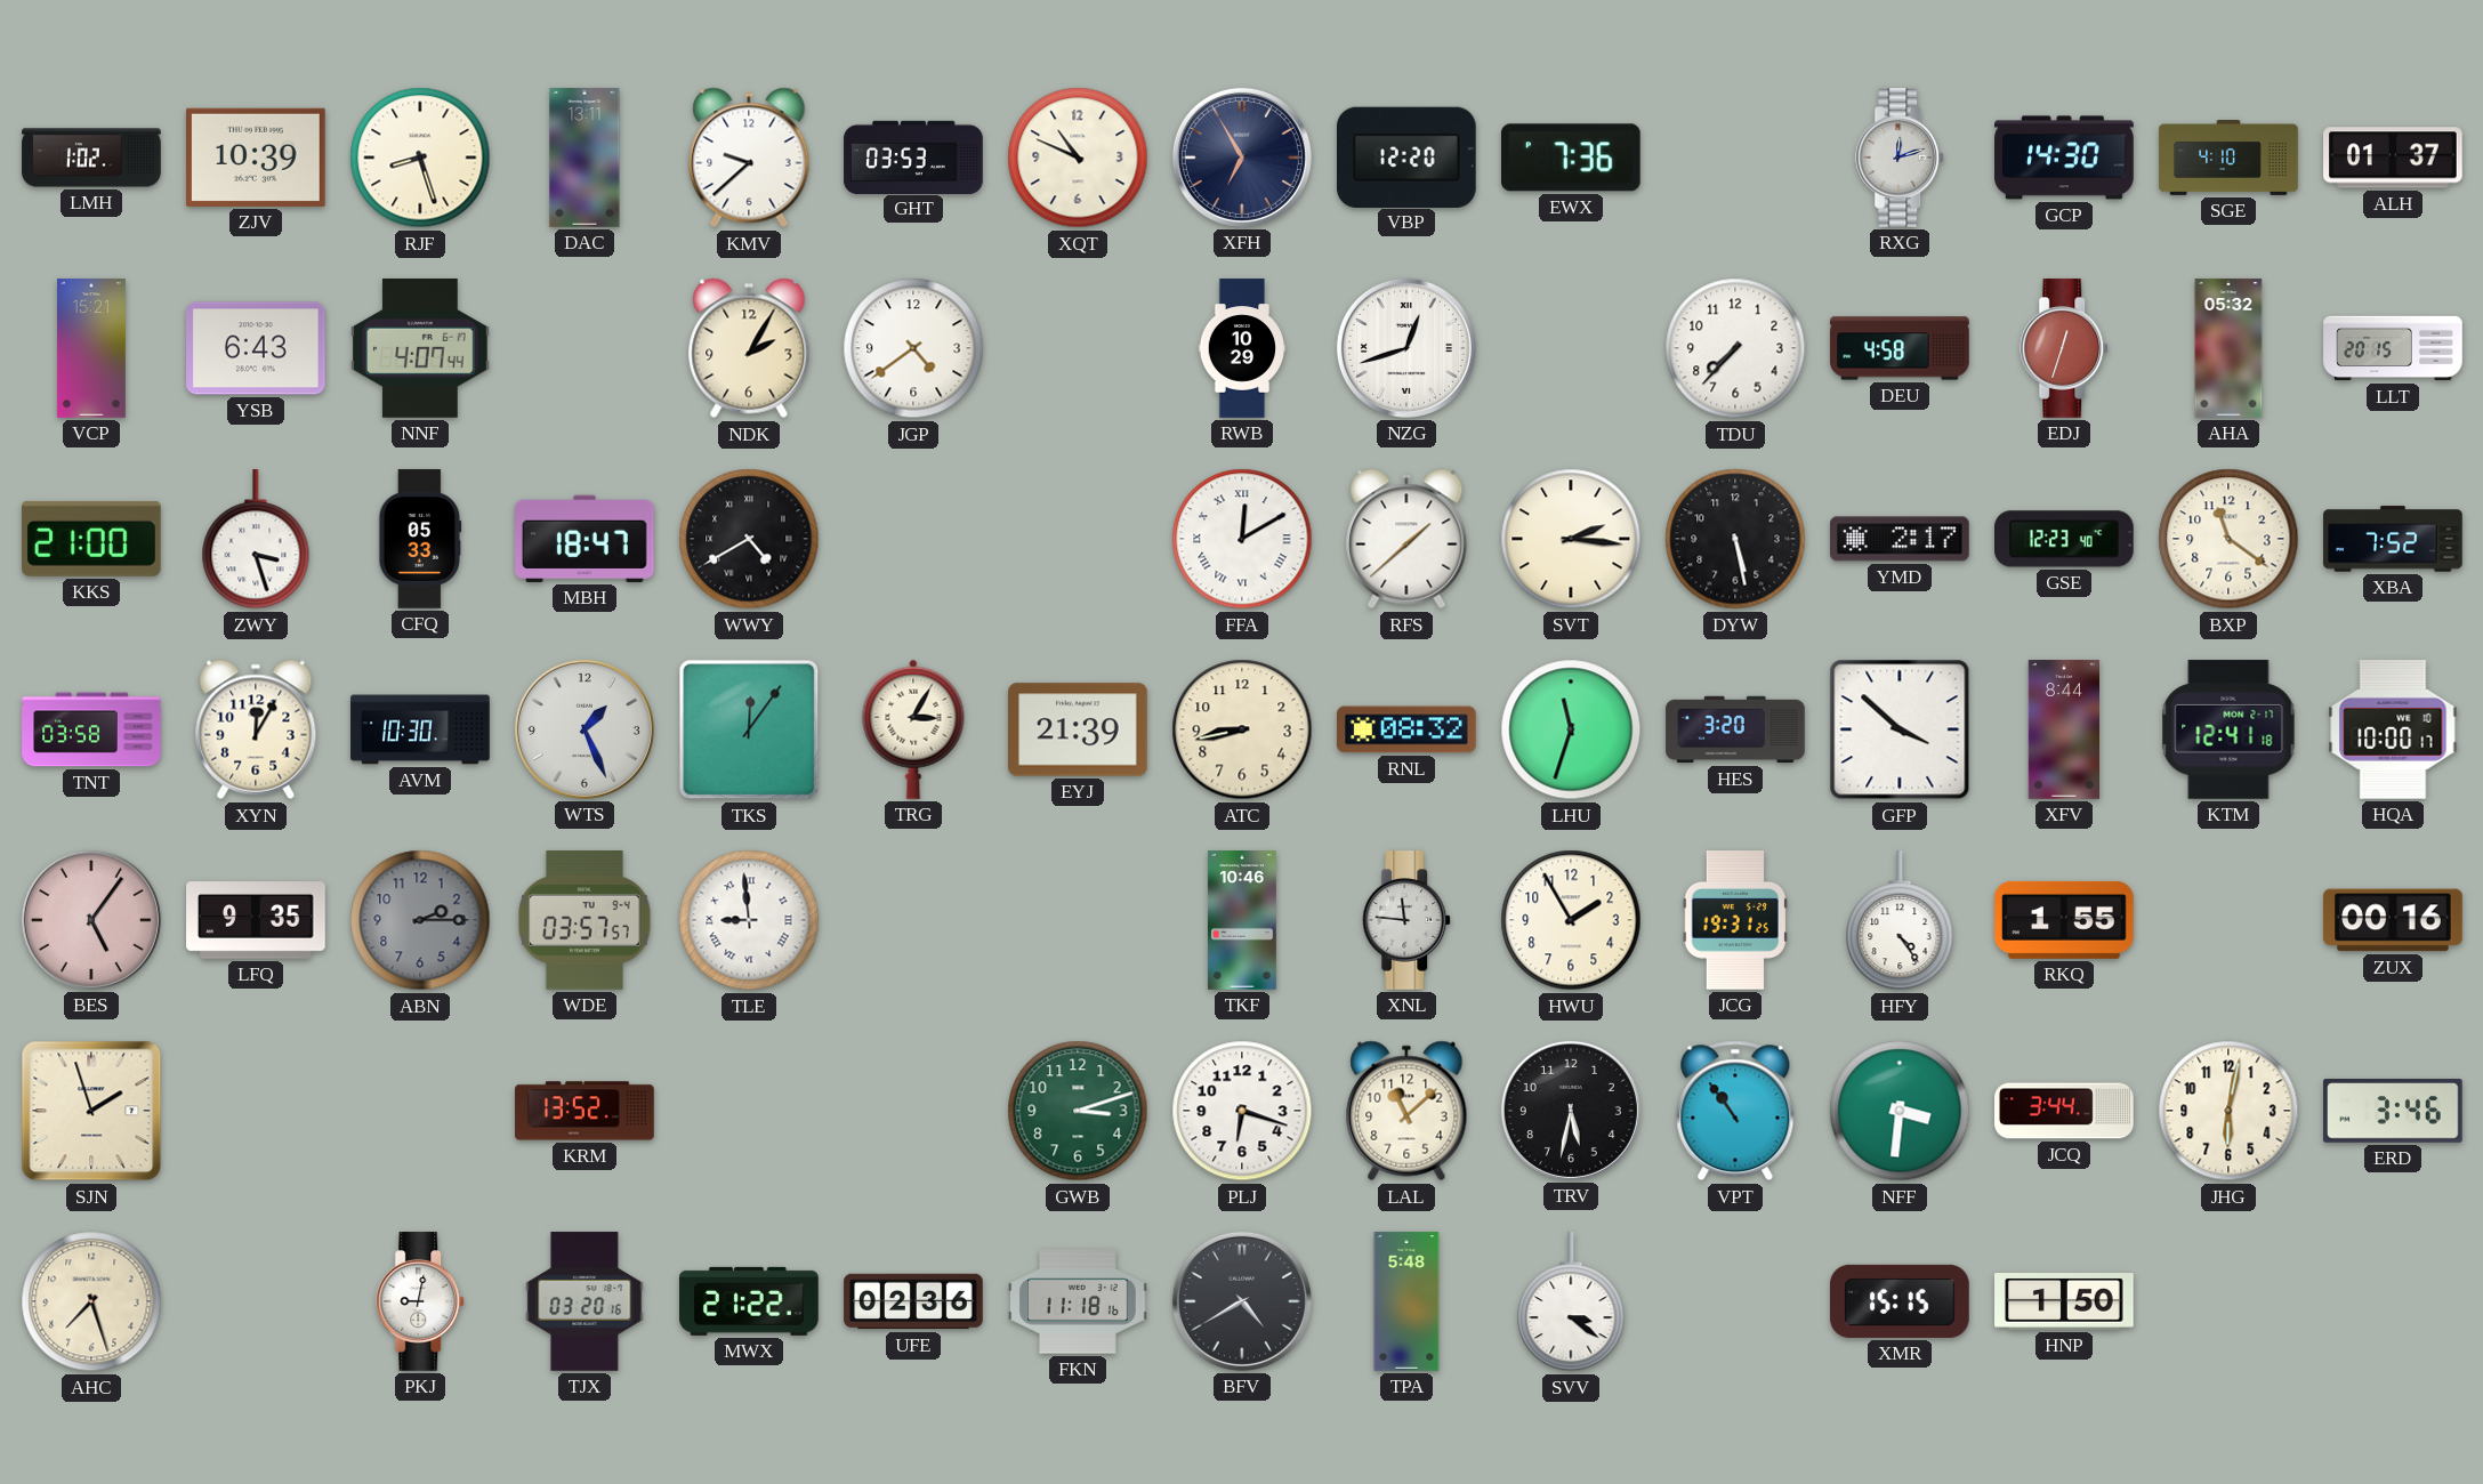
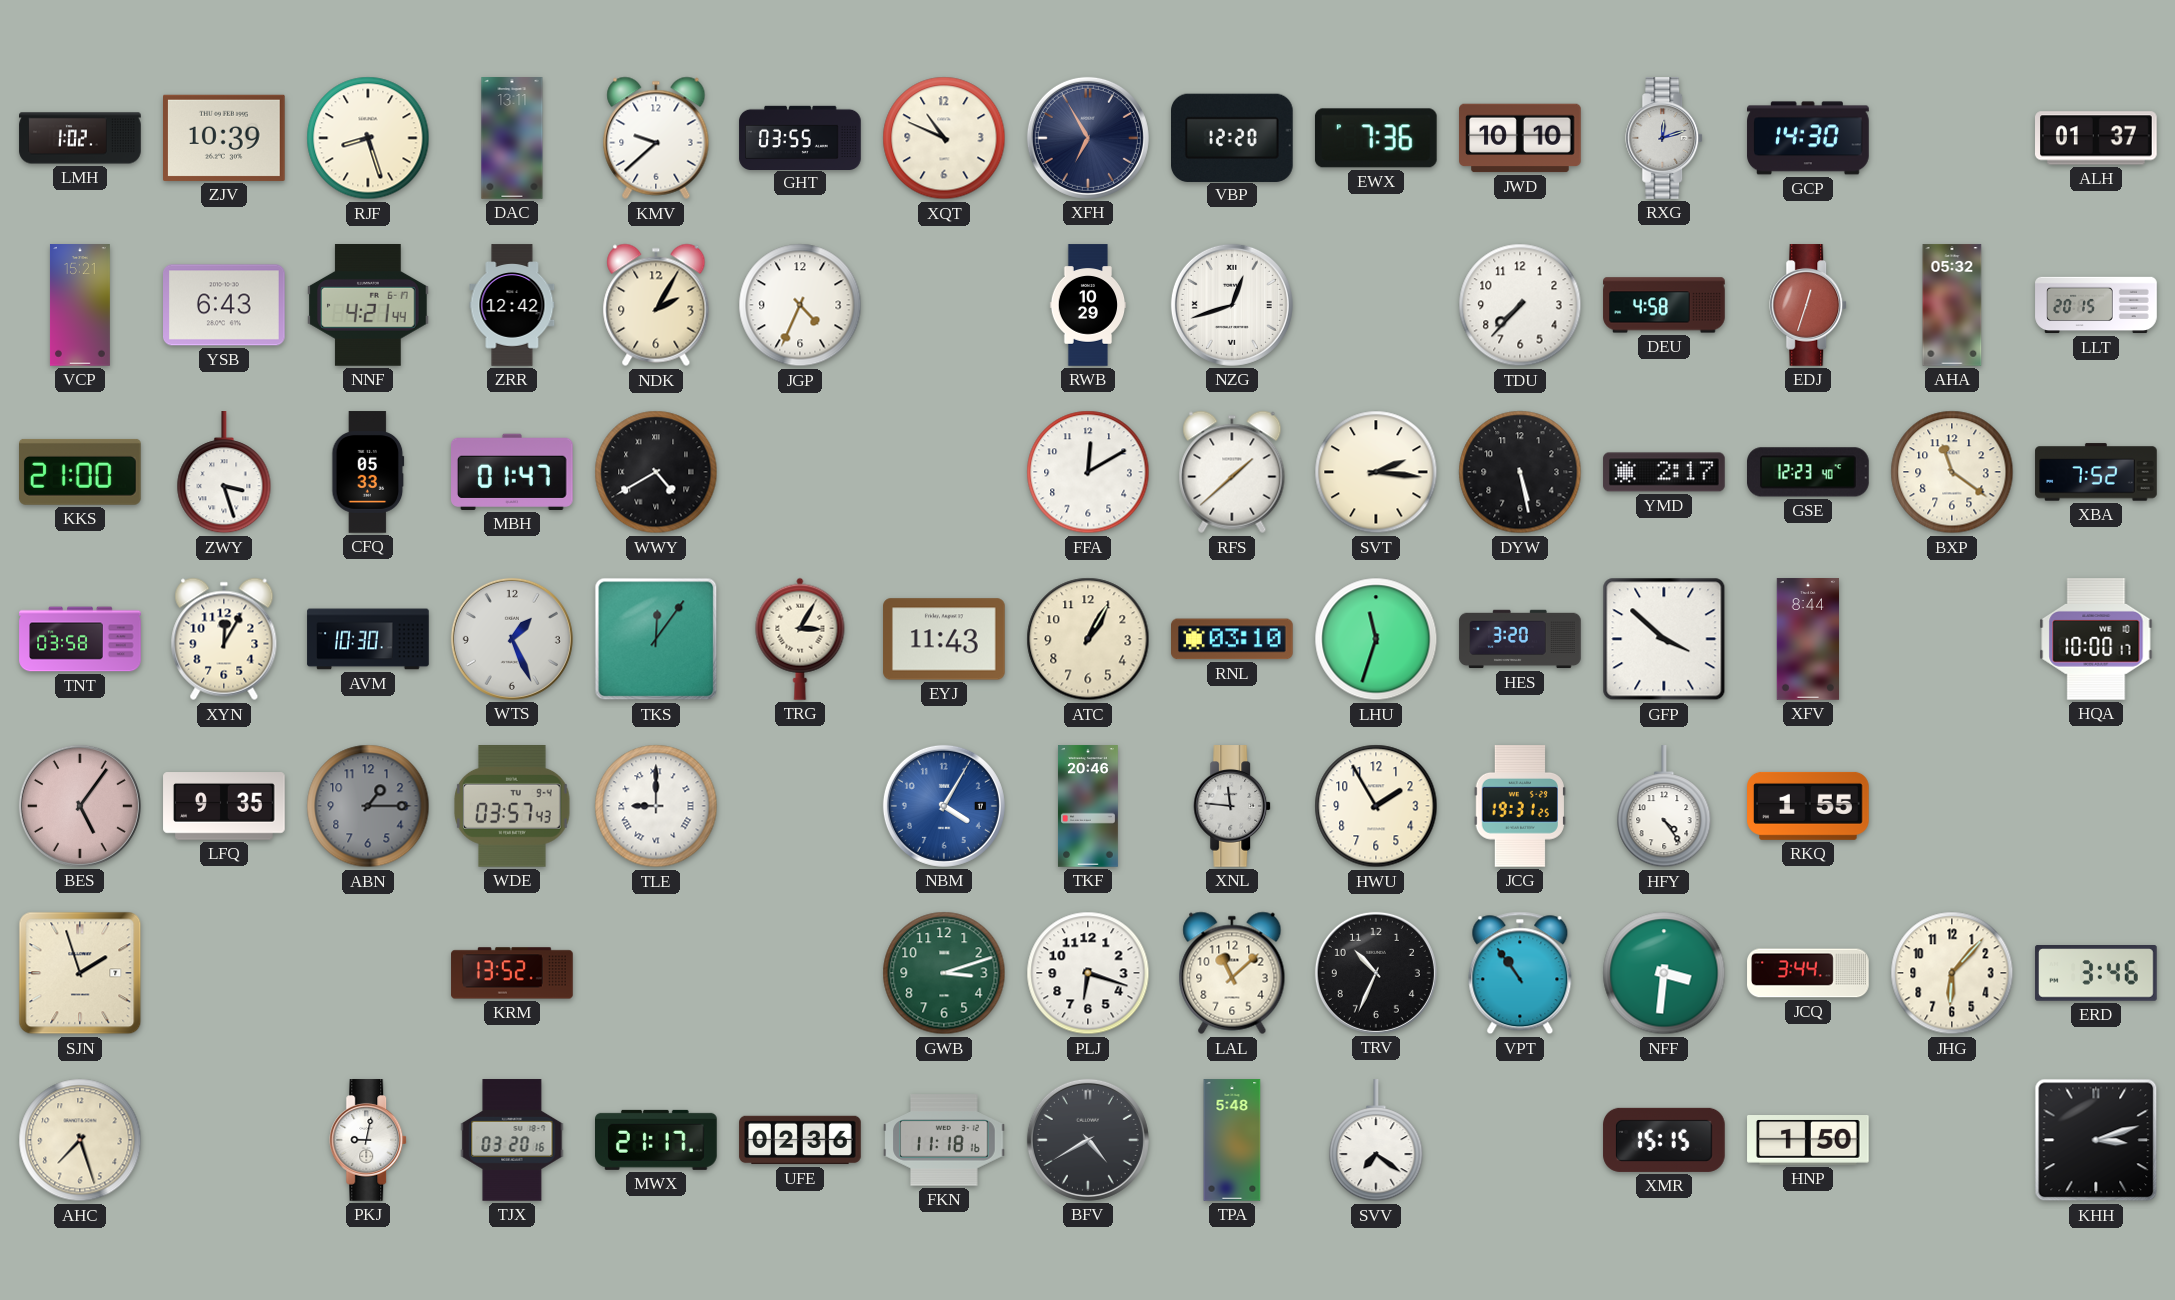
GHT: 03:53 -> 03:55
JWD: none -> 10:10
SGE: 4:10 -> none
NNF: 4:07 -> 4:21
ZRR: none -> 12:42
JGP: 4:39 -> 4:34
MBH: 18:47 -> 01:47
FFA numerals: Roman -> Arabic
EYJ: 21:39 -> 11:43
ATC: 8:43 -> 1:05
RNL: 08:32 -> 03:10
KTM: 12:41 -> none
ABN: 2:15 -> 1:15
WDE: 03:57:57 -> 03:57:43
TLE: 8:59 -> 9:00
NBM: none -> 4:05
TKF: 10:46 -> 20:46
ZUX: 00:16 -> none
TRV: 5:32 -> 10:34
JHG: 6:02 -> 6:07
MWX: 21:22 -> 21:17
SVV: 3:21 -> 7:21
KHH: none -> 3:12
